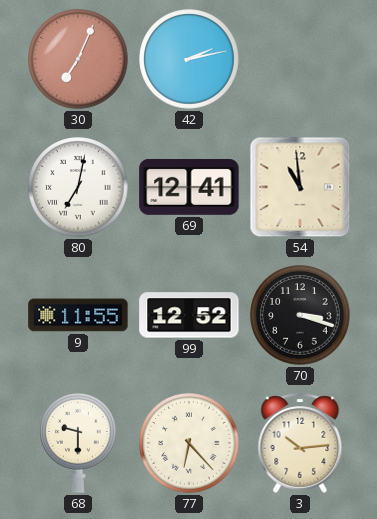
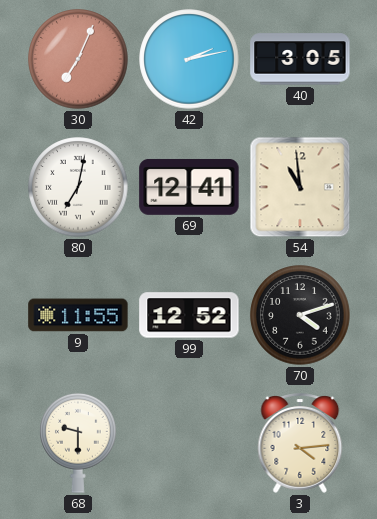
40: none -> 3:05
70: 3:18 -> 4:12
77: 6:23 -> none
3: 10:14 -> 4:14
